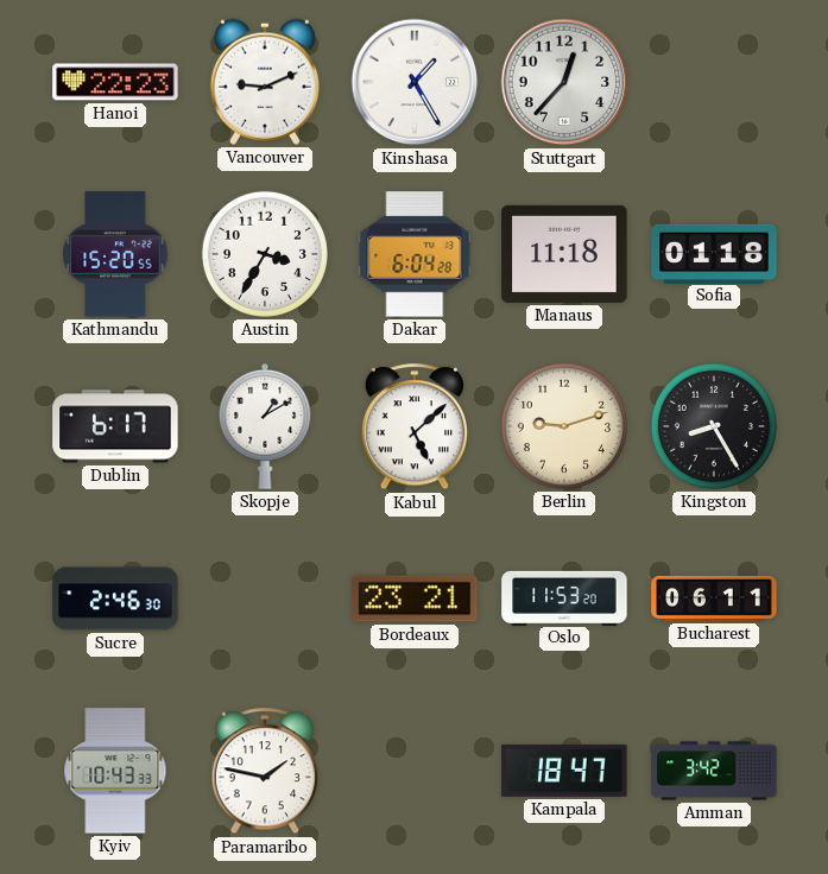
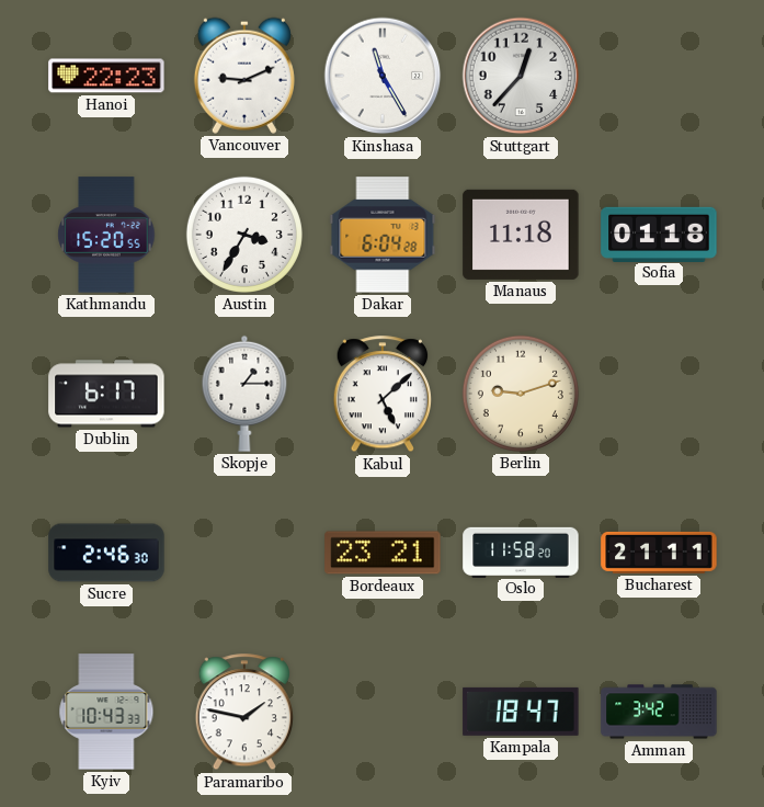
Kinshasa: 1:25 -> 11:25
Skopje: 1:10 -> 1:15
Kingston: 8:25 -> none
Oslo: 11:53 -> 11:58
Bucharest: 06:11 -> 21:11
